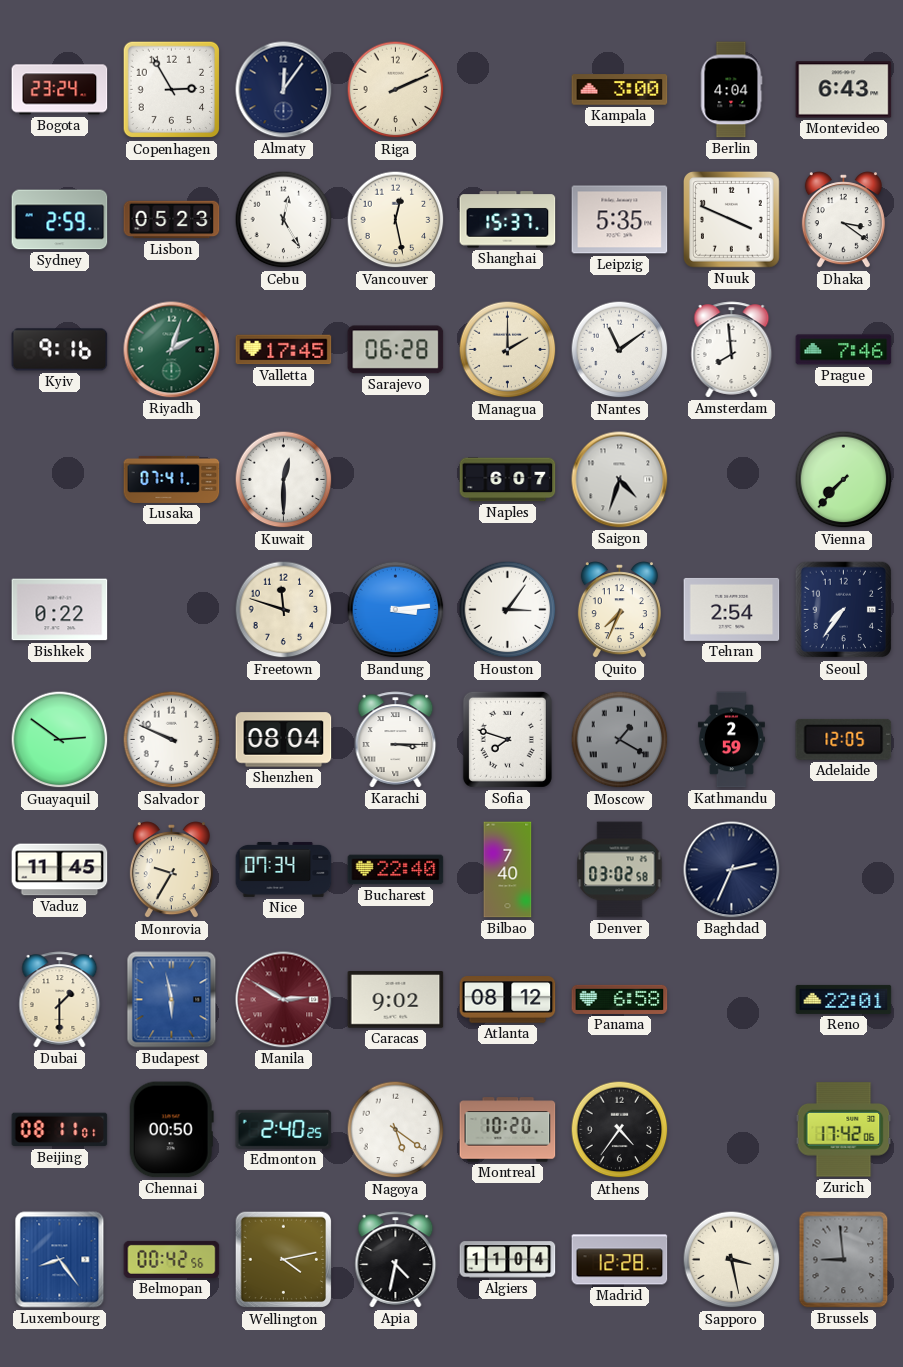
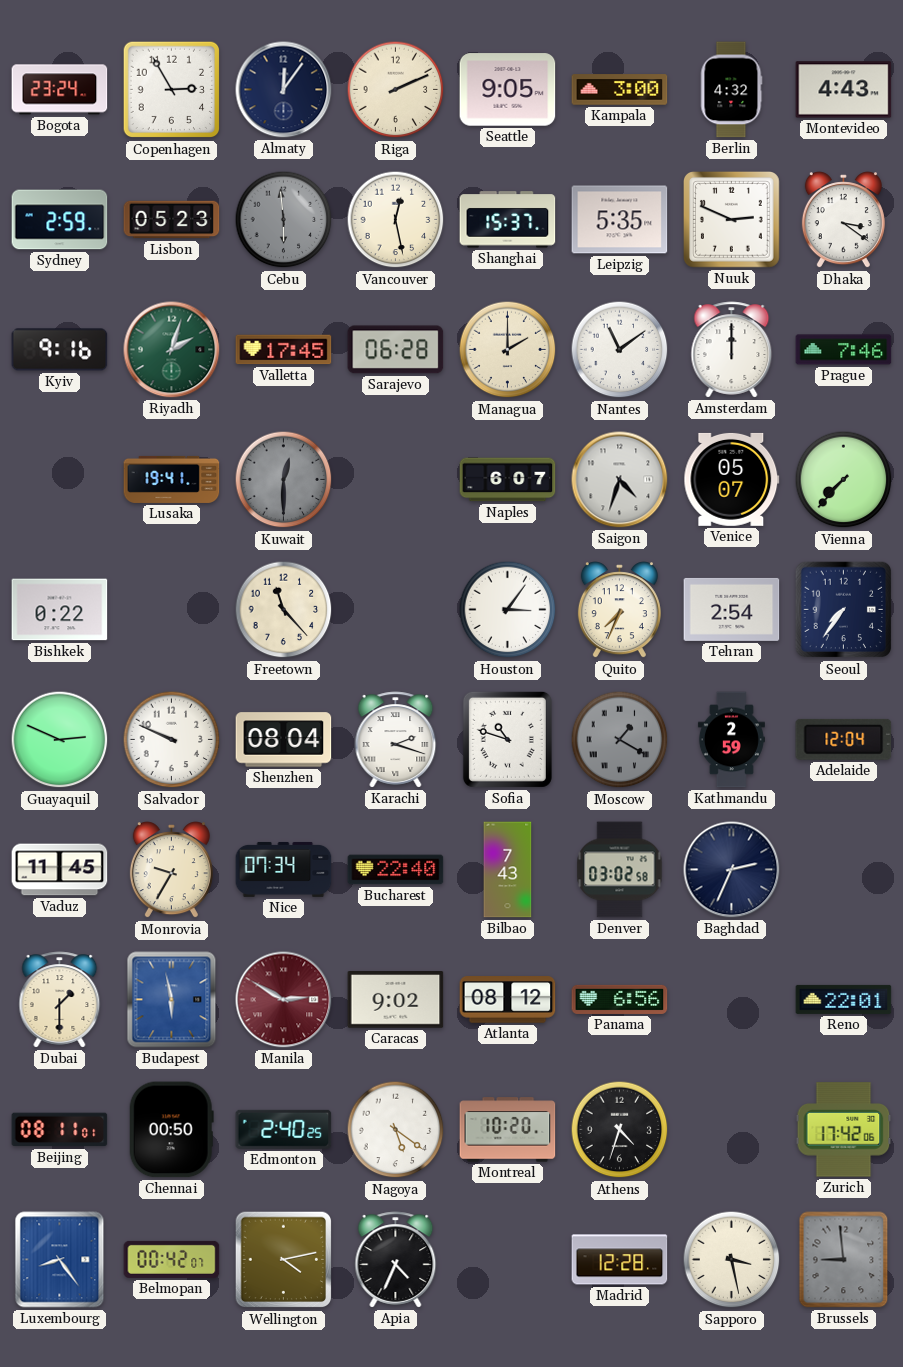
Seattle: none -> 9:05
Berlin: 4:04 -> 4:32
Montevideo: 6:43 -> 4:43
Cebu: 12:25 -> 5:59
Cebu dial: white -> grey
Nuuk: 3:49 -> 2:49
Amsterdam: 7:59 -> 12:00
Lusaka: 07:41 -> 19:41
Kuwait dial: white -> grey
Venice: none -> 05:07
Freetown: 11:48 -> 11:23
Bandung: 3:14 -> none
Guayaquil: 2:51 -> 2:49
Karachi: 3:15 -> 2:18
Sofia: 7:48 -> 10:48
Adelaide: 12:05 -> 12:04
Bilbao: 7:40 -> 7:43
Panama: 6:58 -> 6:56
Athens: 4:36 -> 4:33
Belmopan: 00:42:56 -> 00:42:07
Apia: 4:32 -> 4:34
Algiers: 11:04 -> none
